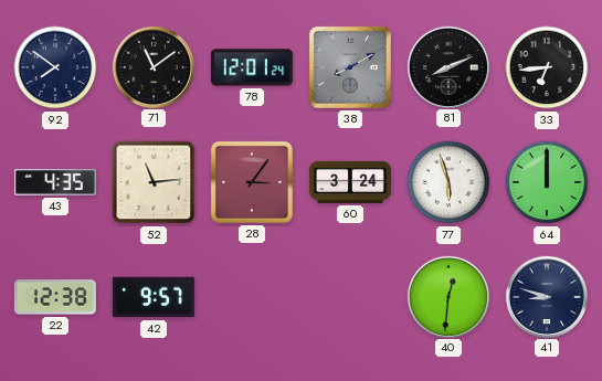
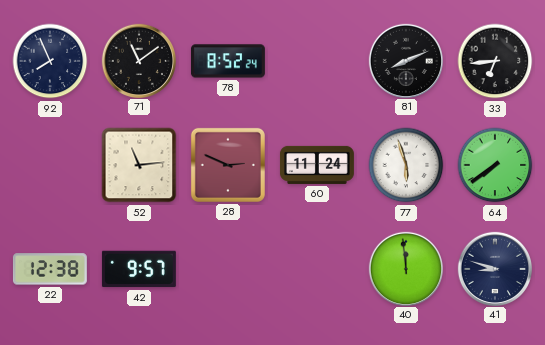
92: 7:51 -> 7:56
78: 12:01 -> 8:52
38: 8:10 -> none
43: 4:35 -> none
28: 3:06 -> 2:49
60: 3:24 -> 11:24
64: 12:00 -> 7:39
40: 12:31 -> 11:59
